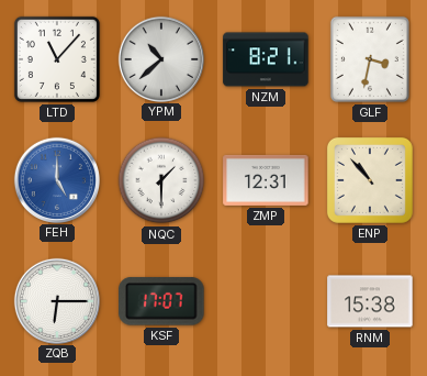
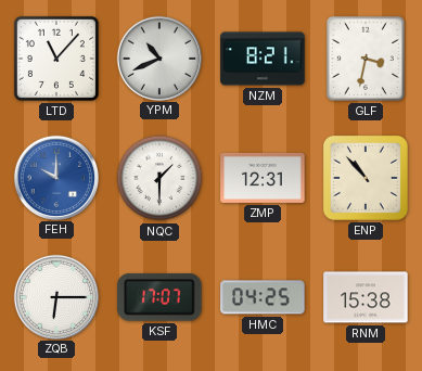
YPM: 10:38 -> 10:41
FEH: 5:00 -> 10:00
HMC: none -> 04:25
